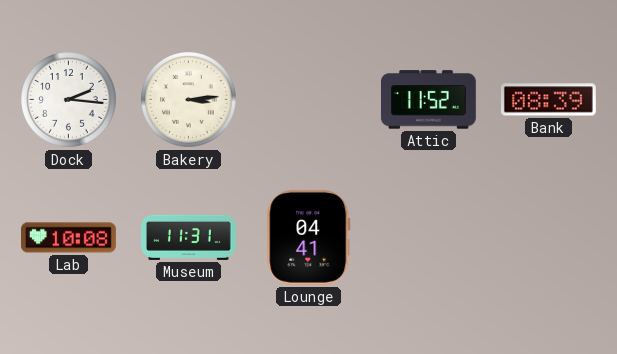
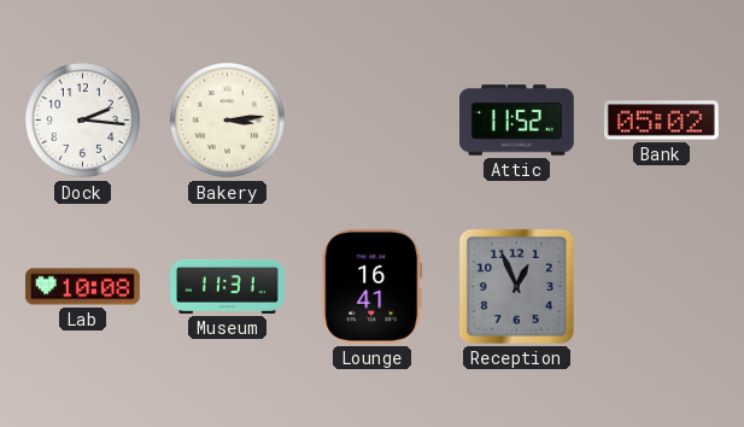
Bank: 08:39 -> 05:02
Lounge: 04:41 -> 16:41
Reception: none -> 12:56
